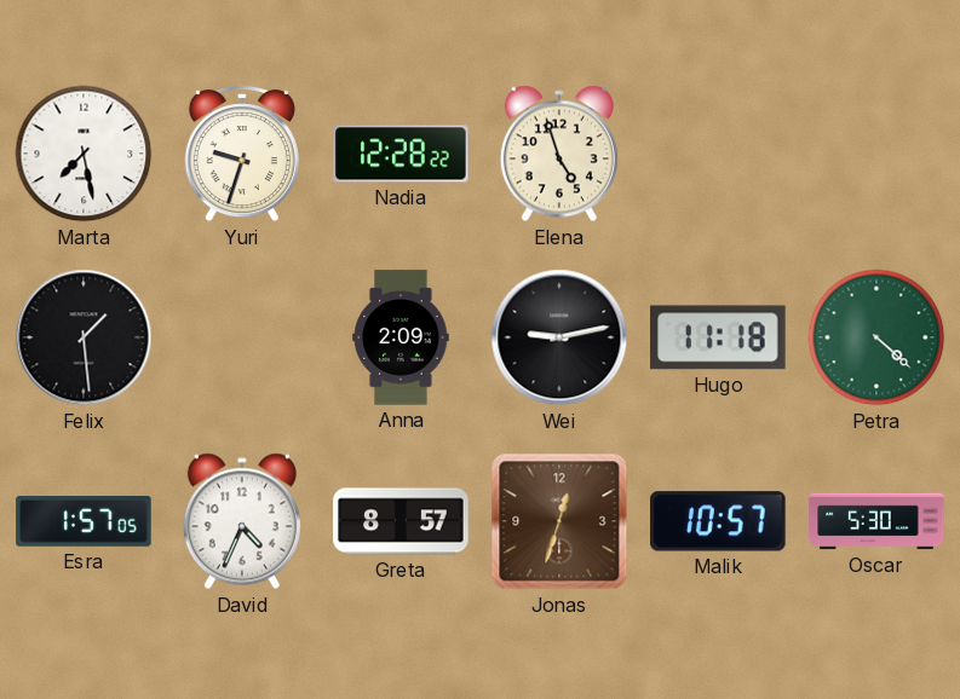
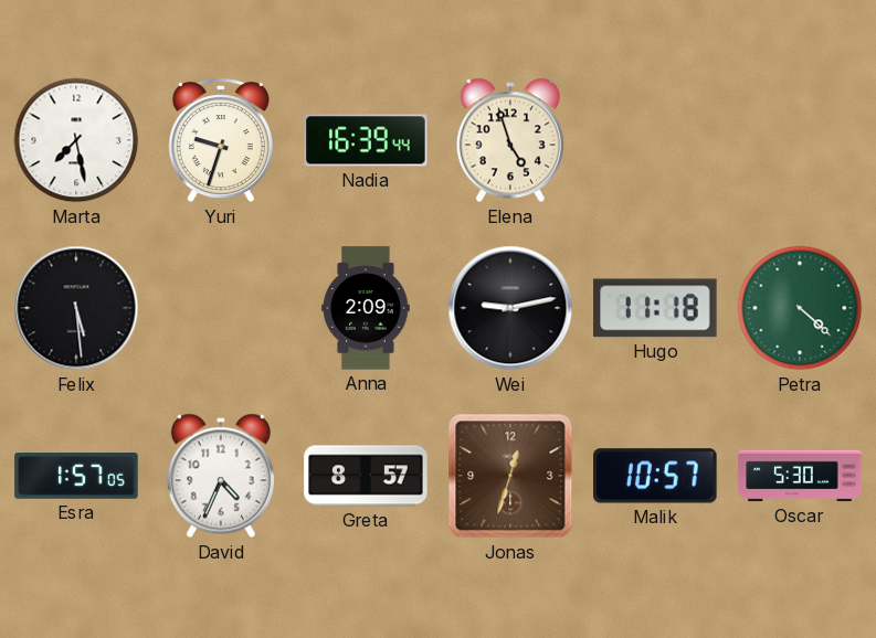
Nadia: 12:28 -> 16:39
Felix: 1:29 -> 5:29
